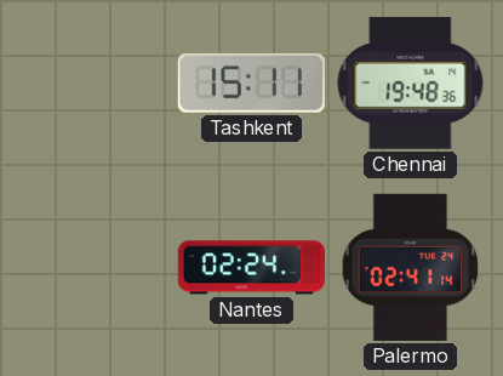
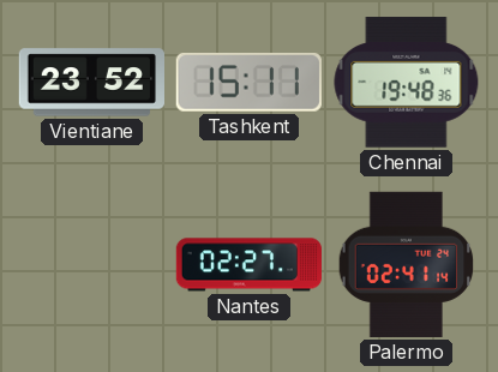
Vientiane: none -> 23:52
Nantes: 02:24 -> 02:27
